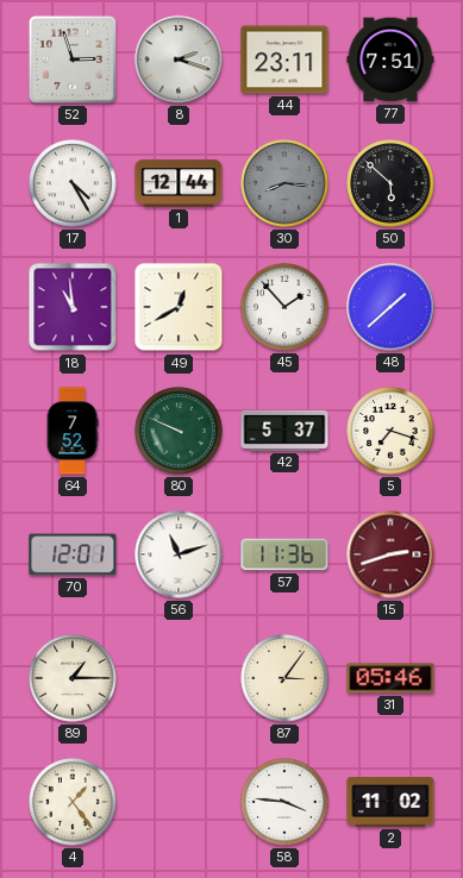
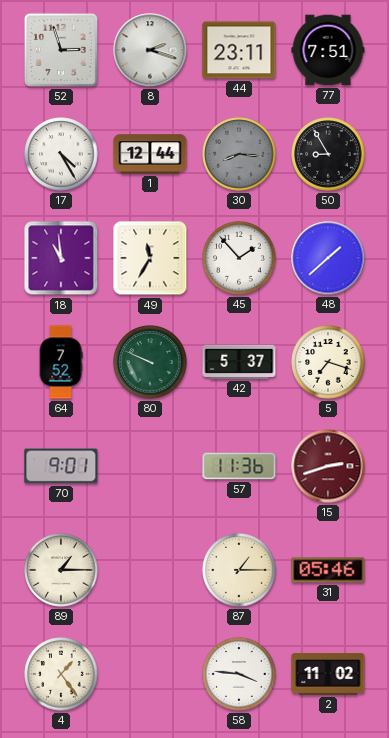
50: 5:52 -> 8:55
49: 12:40 -> 11:35
70: 12:01 -> 9:01
56: 11:12 -> none
87: 3:06 -> 1:15
